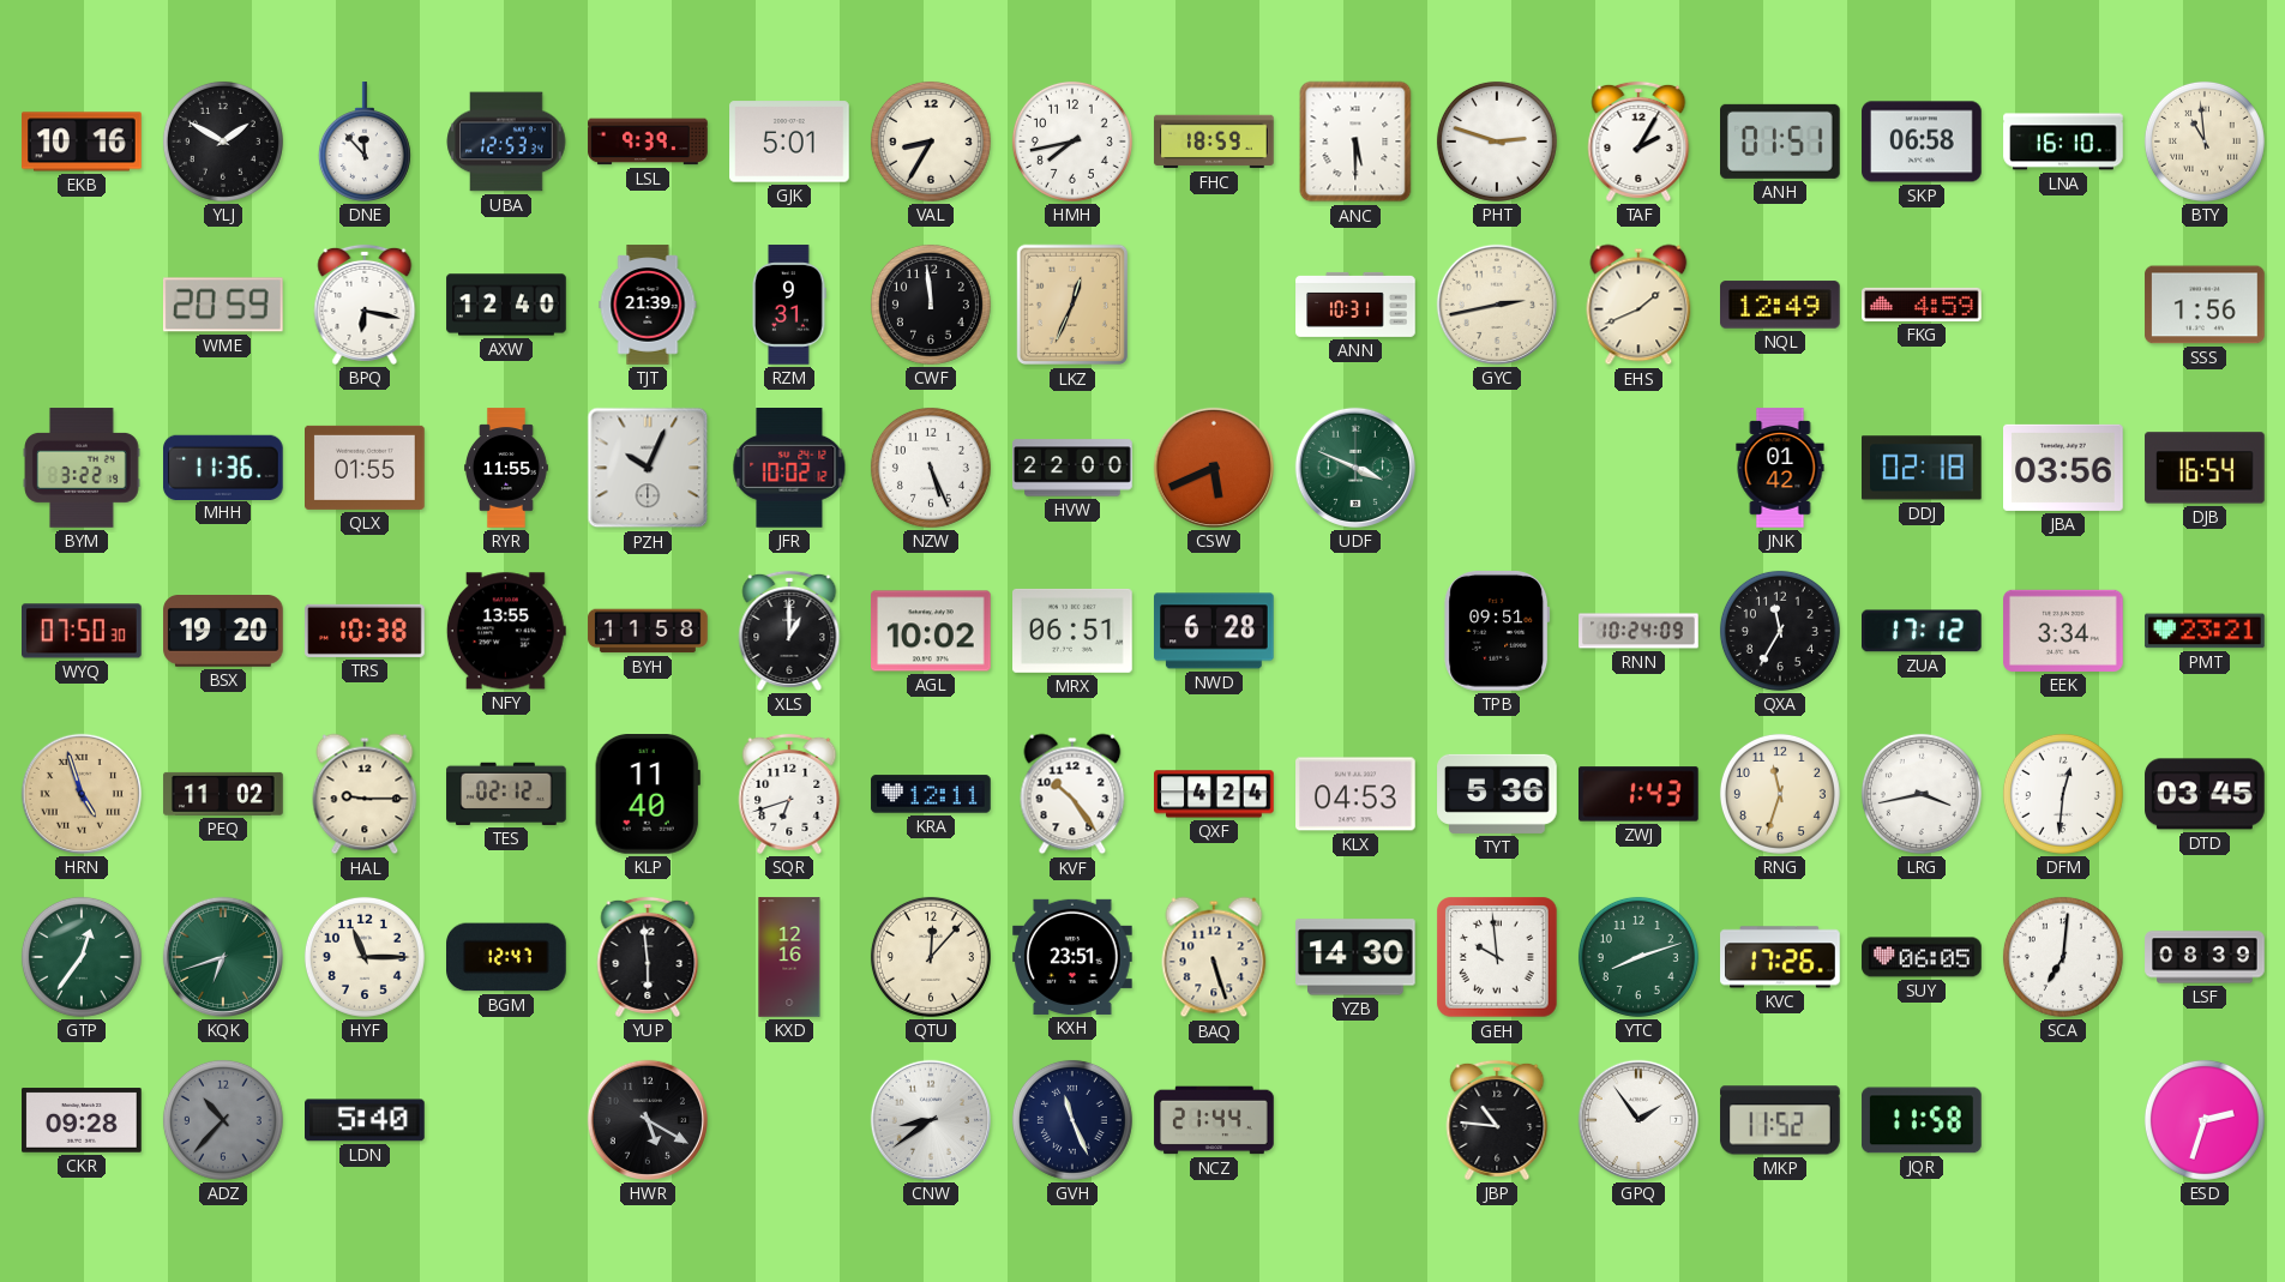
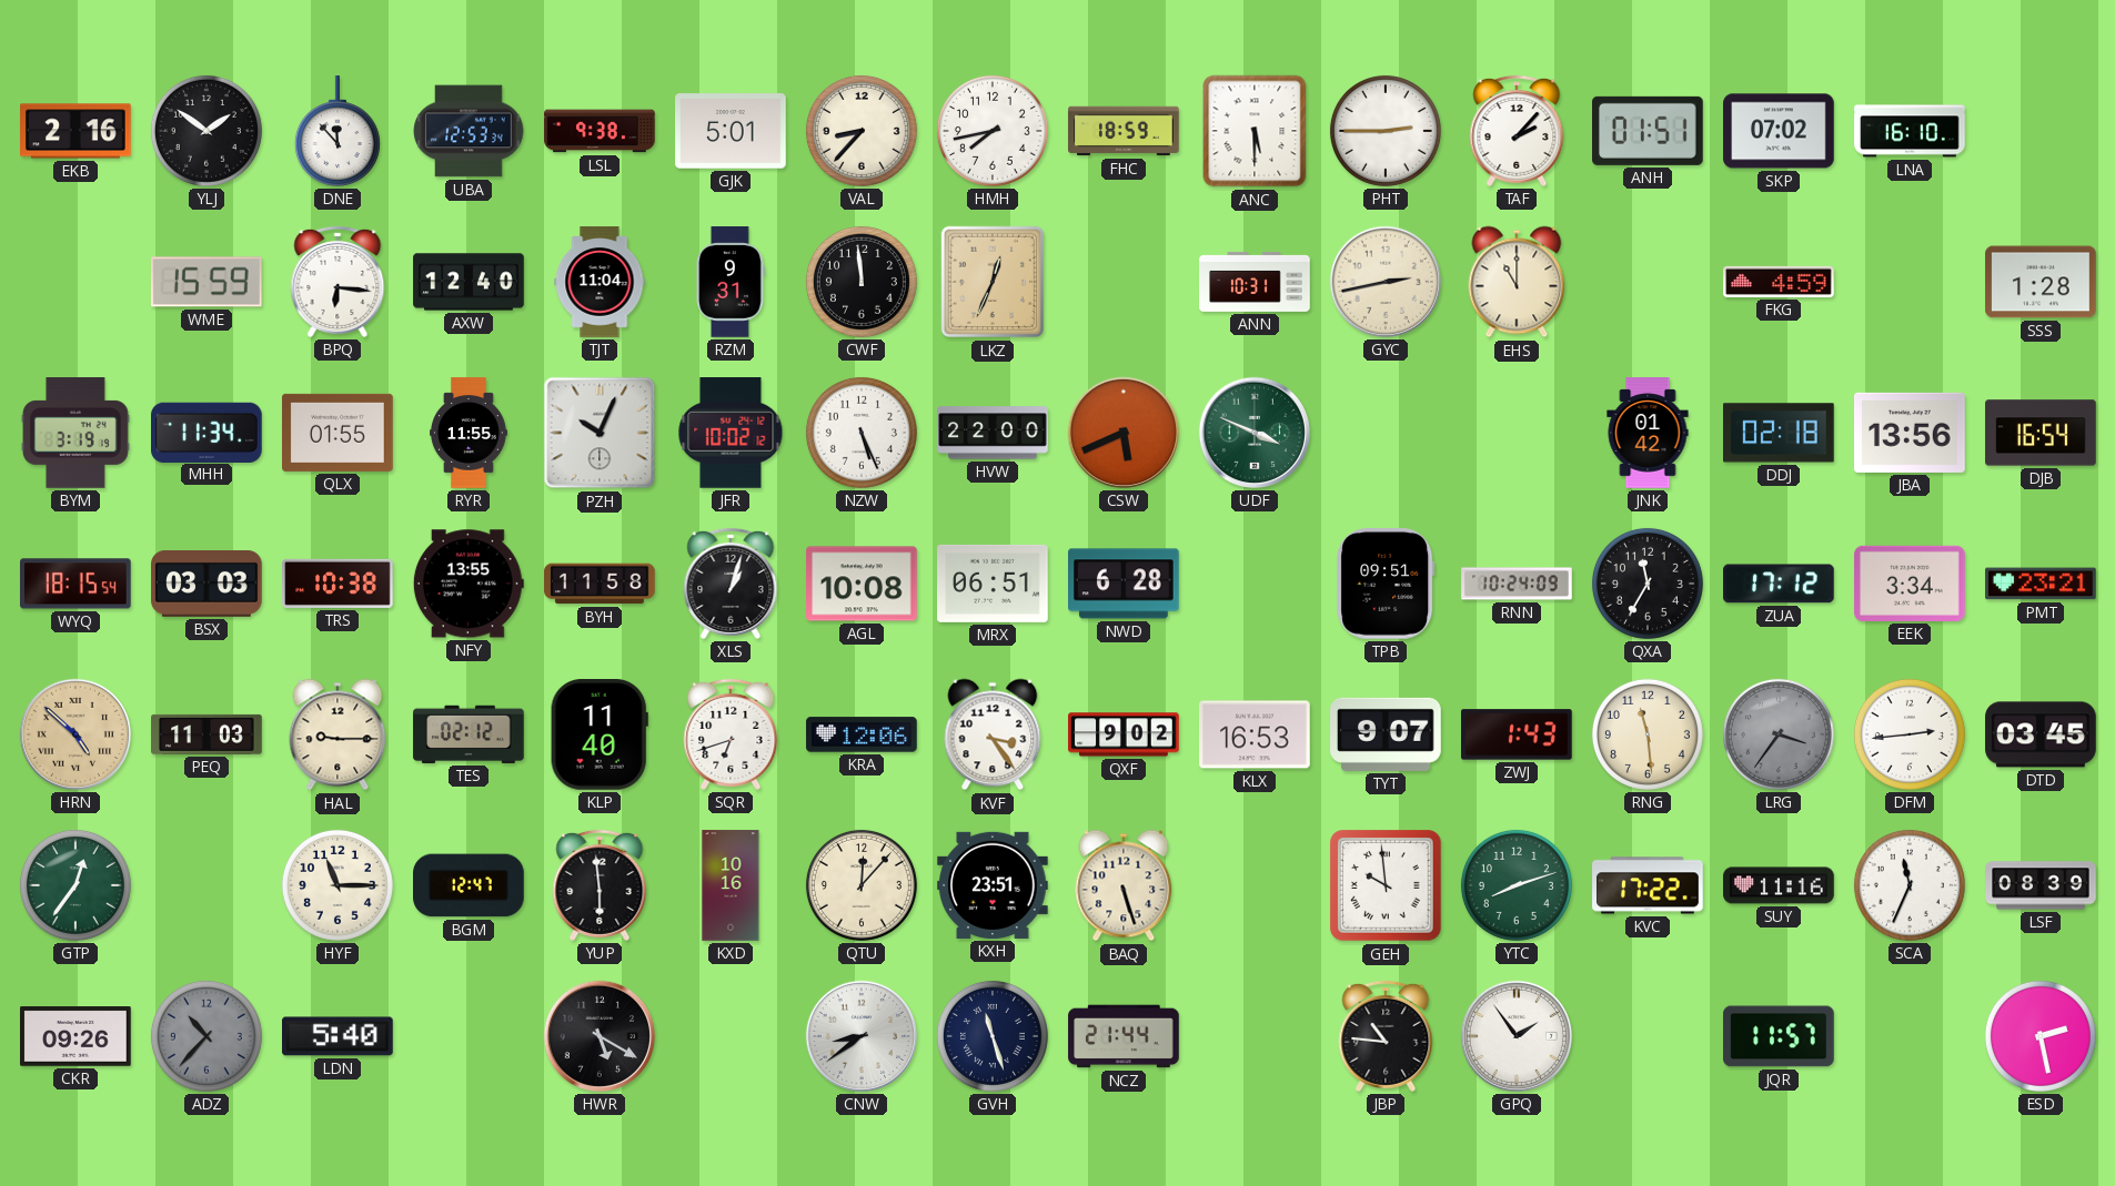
EKB: 10:16 -> 2:16
YLJ: 1:50 -> 1:51
LSL: 9:39 -> 9:38
VAL: 8:35 -> 8:37
PHT: 2:48 -> 2:45
TAF: 2:05 -> 2:07
SKP: 06:58 -> 07:02
BTY: 10:59 -> none
WME: 20:59 -> 15:59
BPQ: 6:17 -> 6:16
TJT: 21:39 -> 11:04
EHS: 1:41 -> 11:00
NQL: 12:49 -> none
SSS: 1:56 -> 1:28
BYM: 3:22 -> 3:19
MHH: 11:36 -> 11:34
JBA: 03:56 -> 13:56
WYQ: 07:50 -> 18:15
BSX: 19:20 -> 03:03
XLS: 1:00 -> 1:03
AGL: 10:02 -> 10:08
HRN: 4:57 -> 4:52
PEQ: 11:02 -> 11:03
KRA: 12:11 -> 12:06
KVF: 10:24 -> 3:24
QXF: 4:24 -> 9:02
KLX: 04:53 -> 16:53
TYT: 5:36 -> 9:07
RNG: 11:33 -> 11:29
LRG: 3:43 -> 3:36
LRG dial: white -> grey
DFM: 12:31 -> 2:44
KQK: 6:42 -> none
KXD: 12:16 -> 10:16
YZB: 14:30 -> none
KVC: 17:26 -> 17:22
SUY: 06:05 -> 11:16
SCA: 7:01 -> 11:34
CKR: 09:28 -> 09:26
GVH: 11:26 -> 11:27
MKP: 11:52 -> none
JQR: 11:58 -> 11:57
ESD: 2:33 -> 2:28
